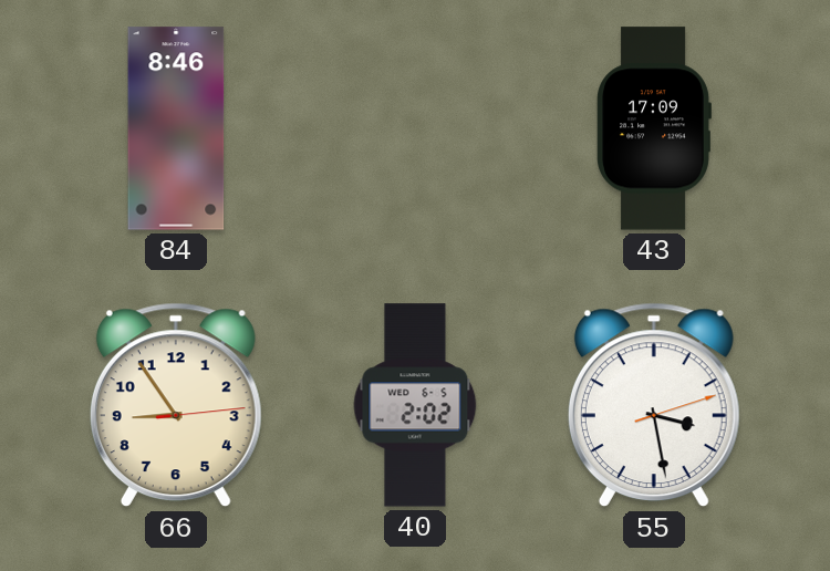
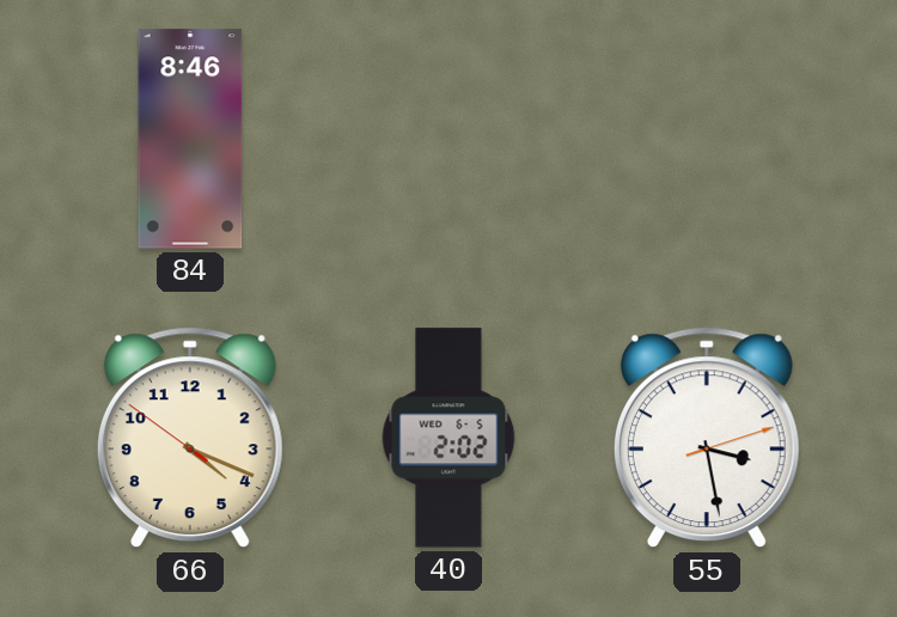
43: 17:09 -> none
66: 8:54 -> 4:18
